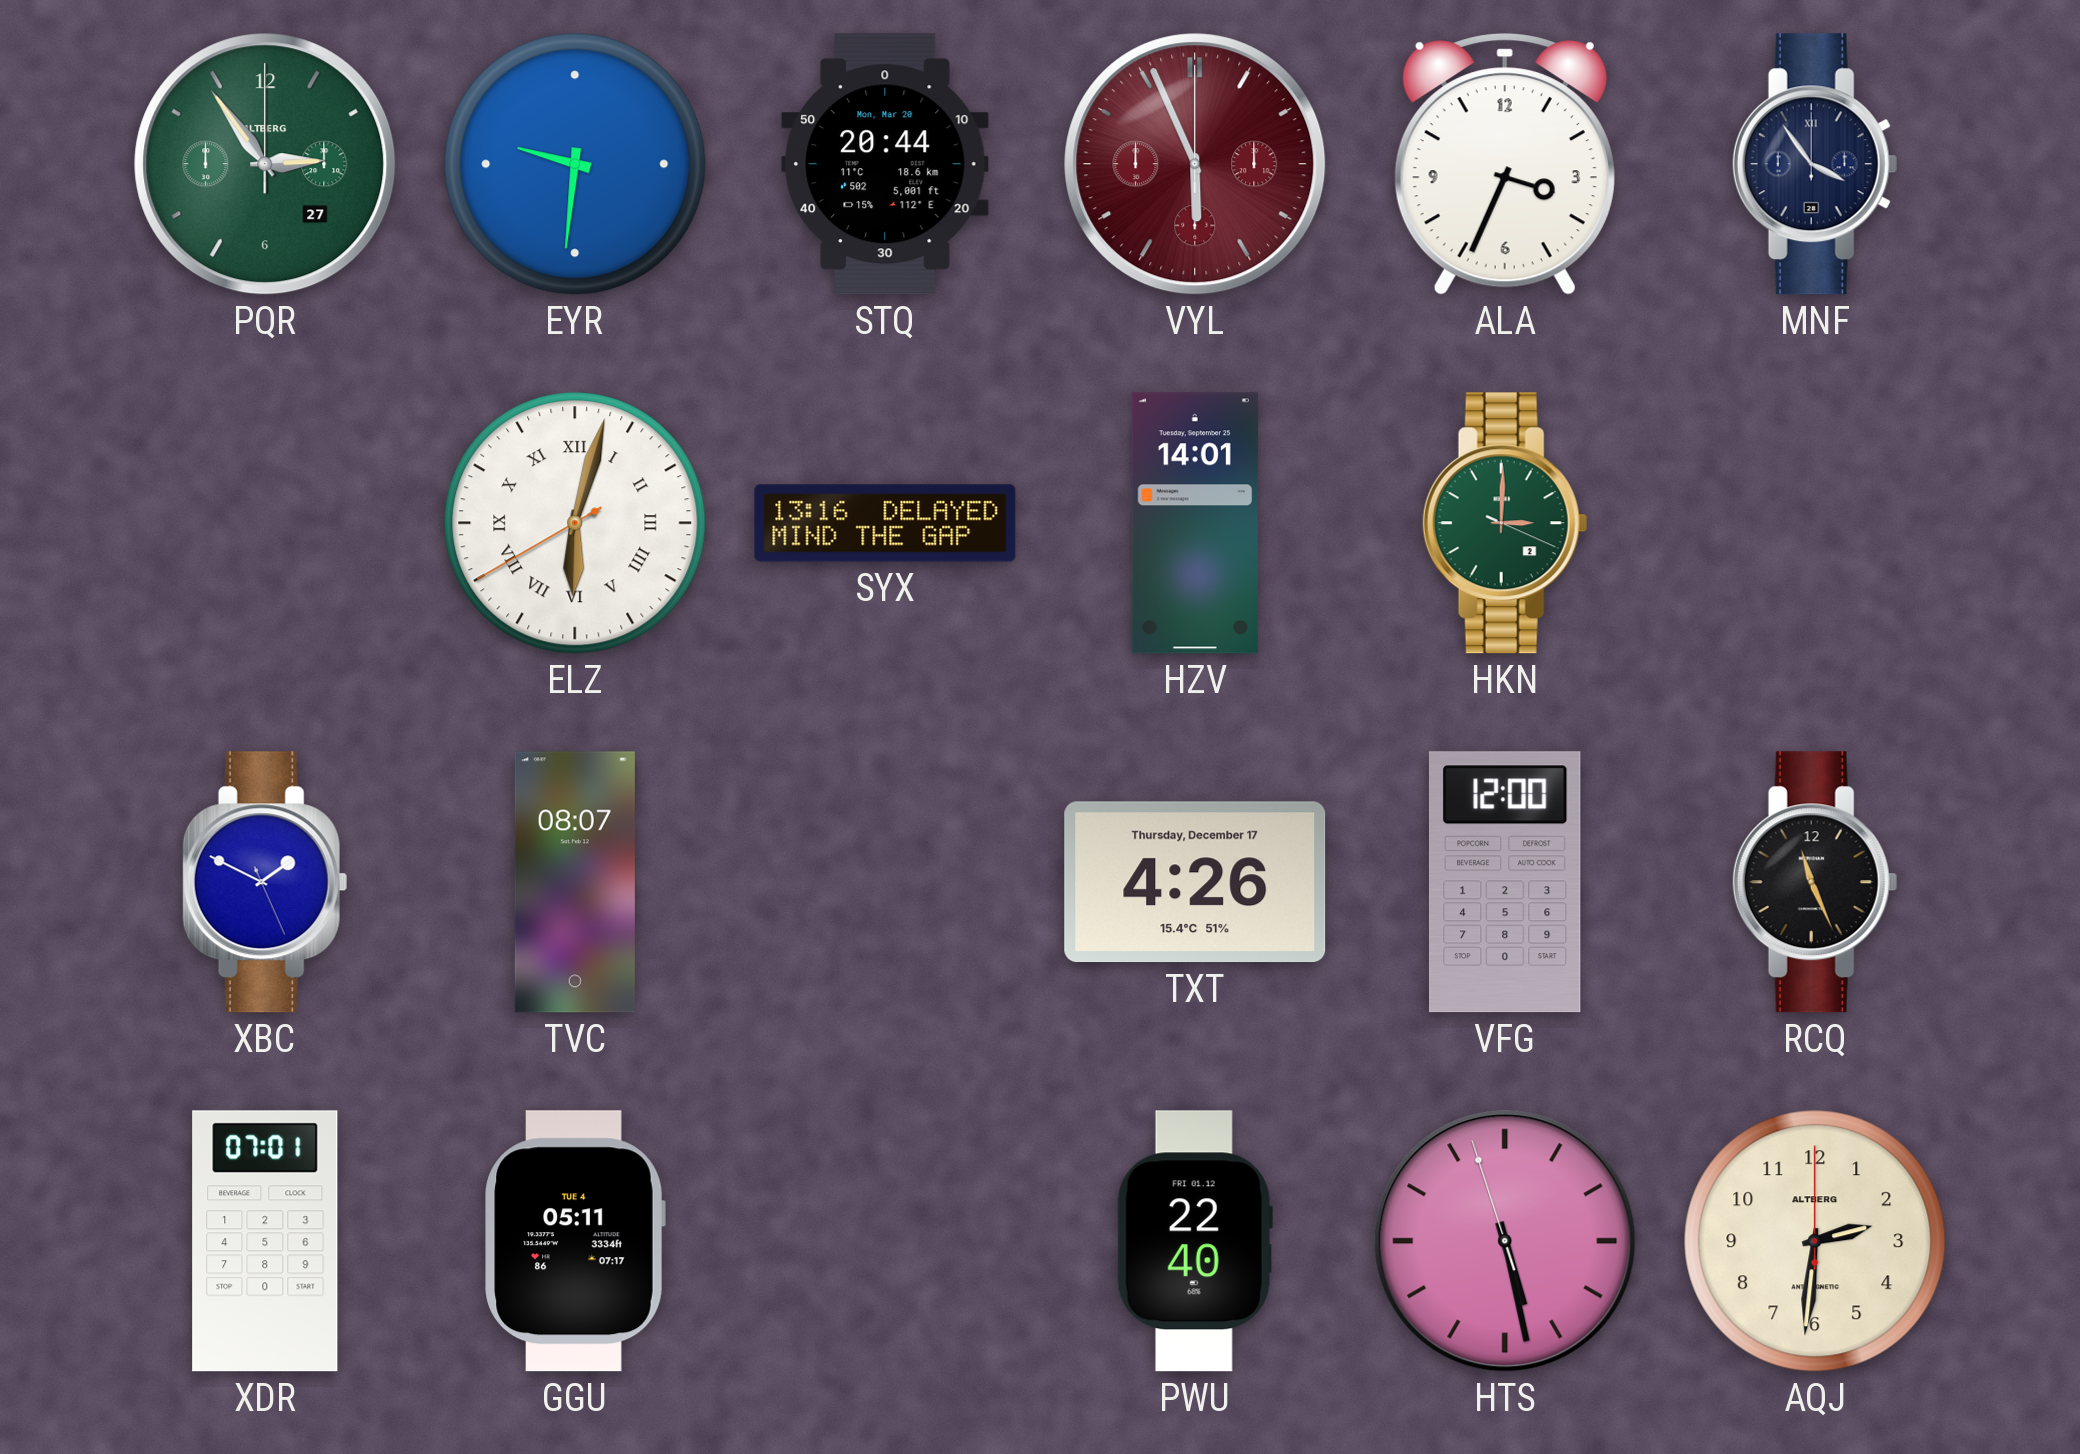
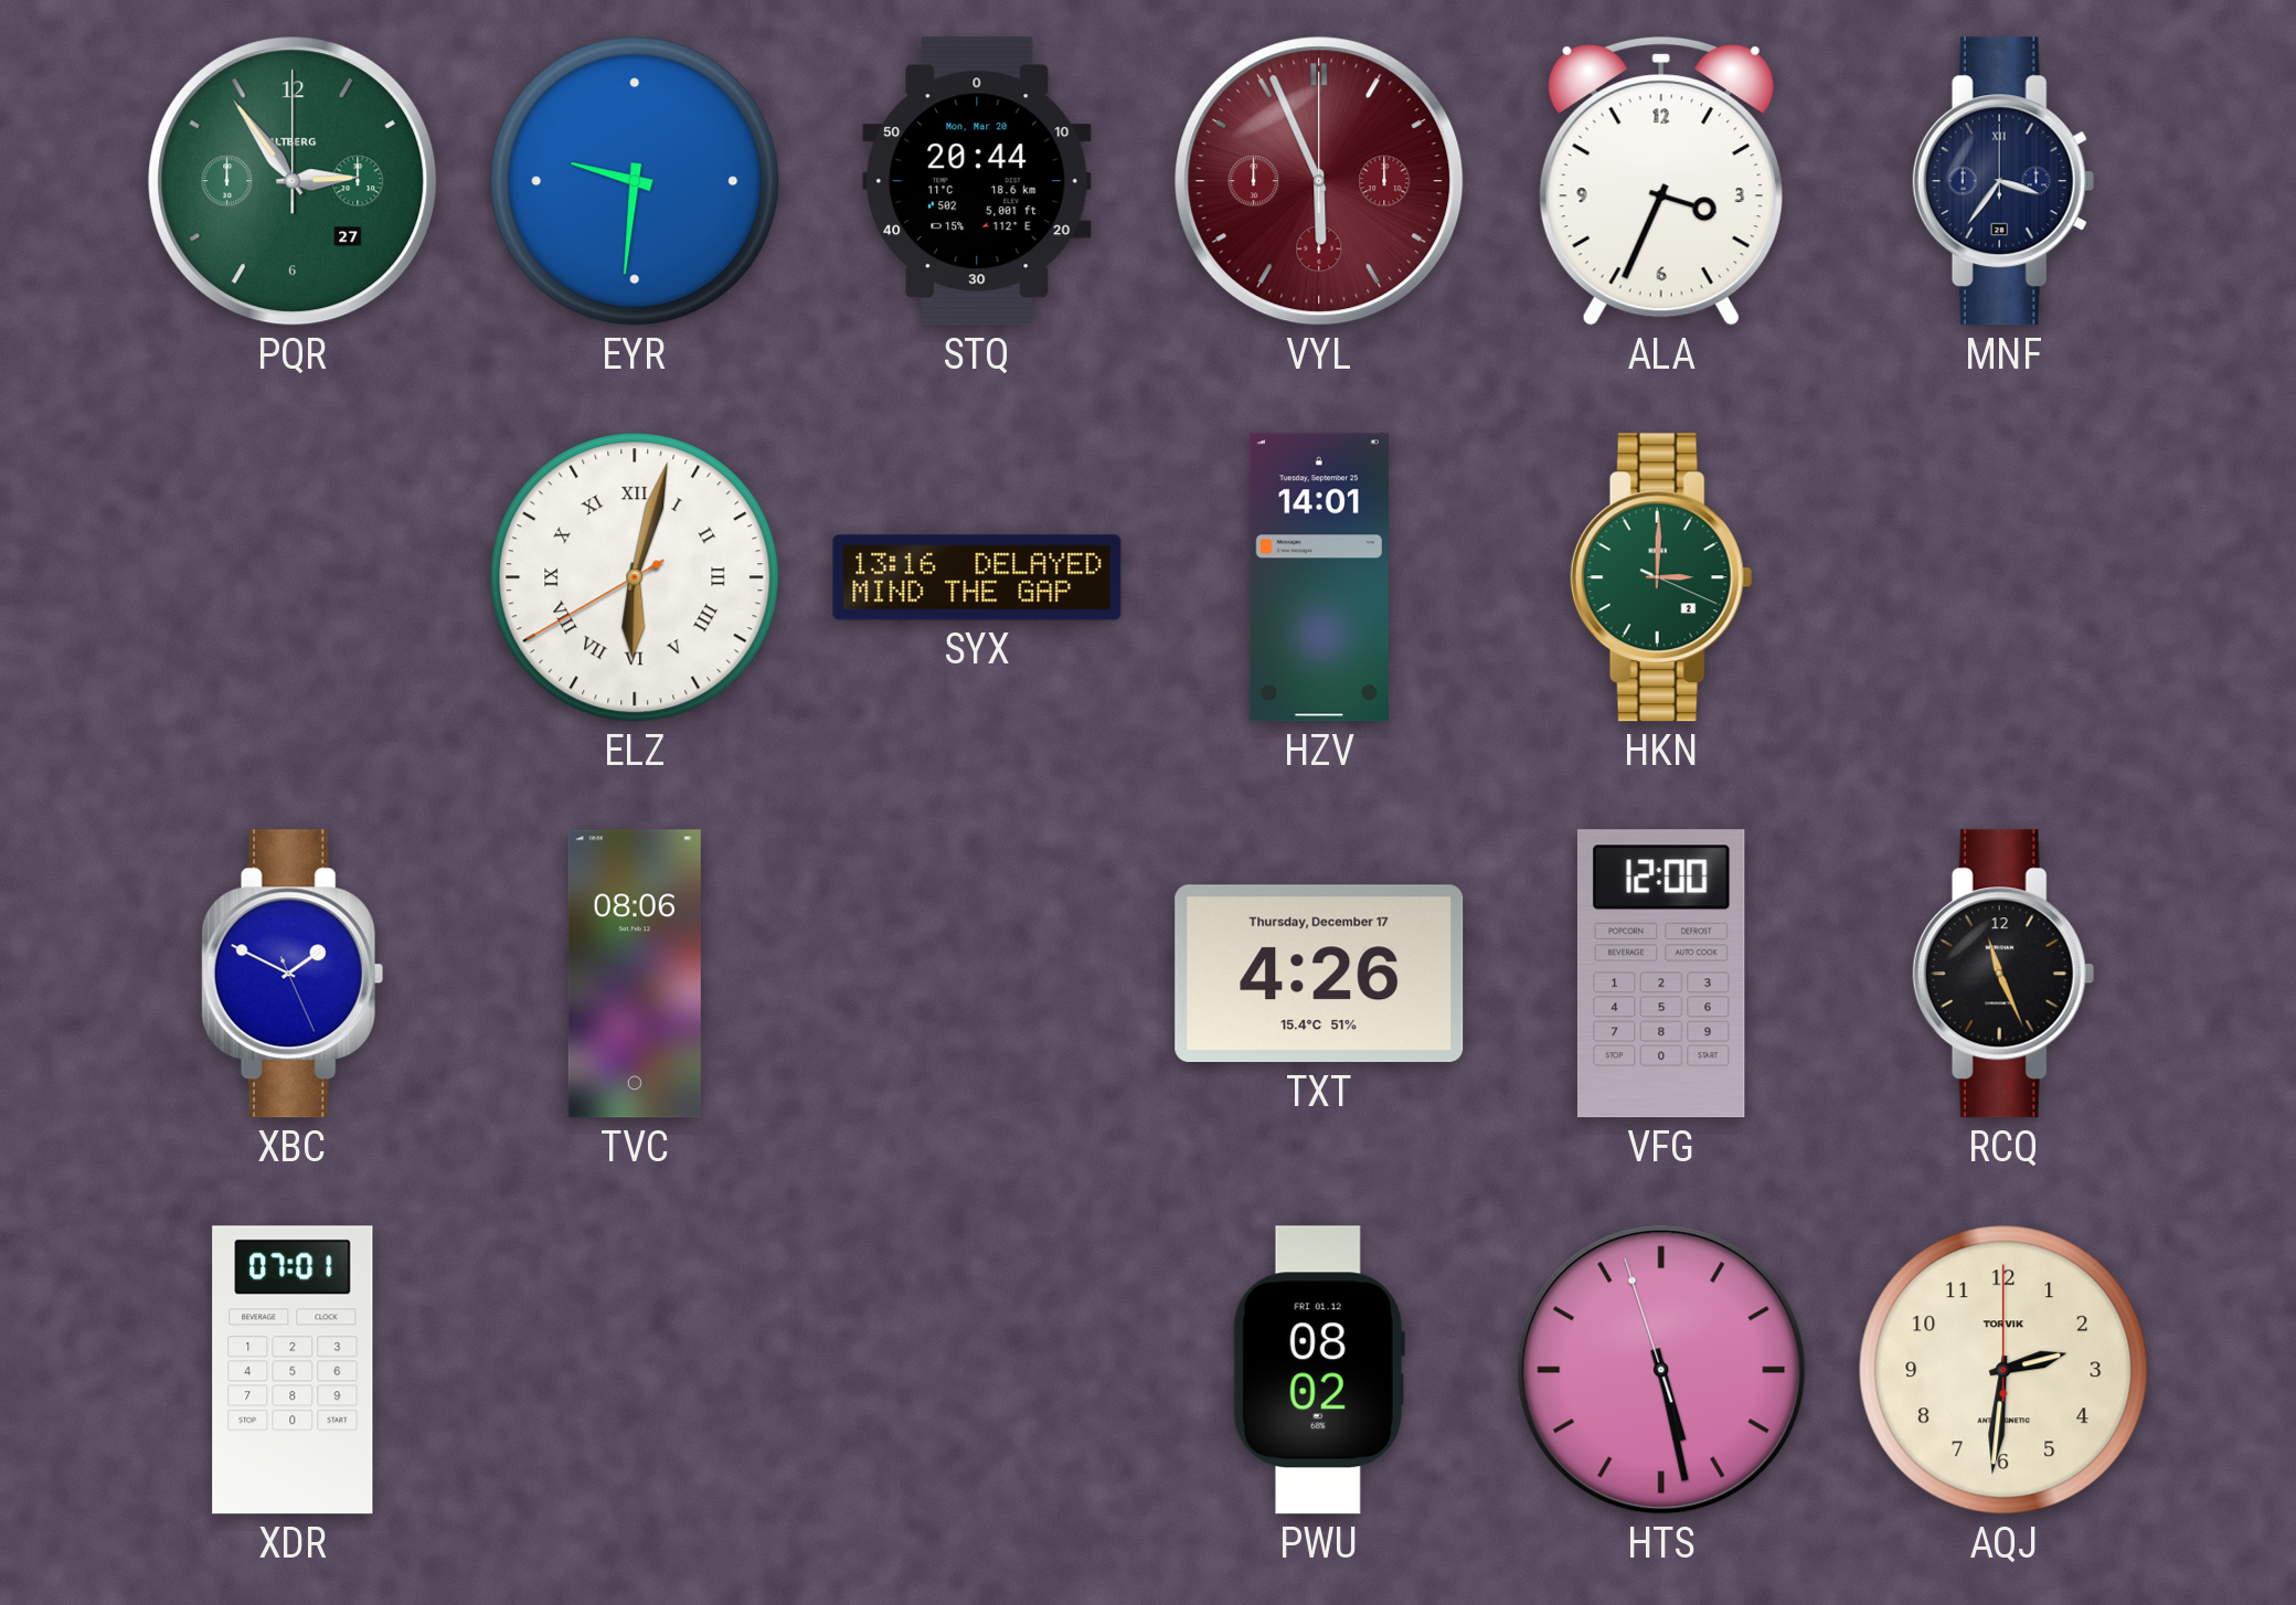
MNF: 3:54 -> 3:36
TVC: 08:07 -> 08:06
GGU: 05:11 -> none
PWU: 22:40 -> 08:02
AQJ brand: ALTBERG -> TORVIK
